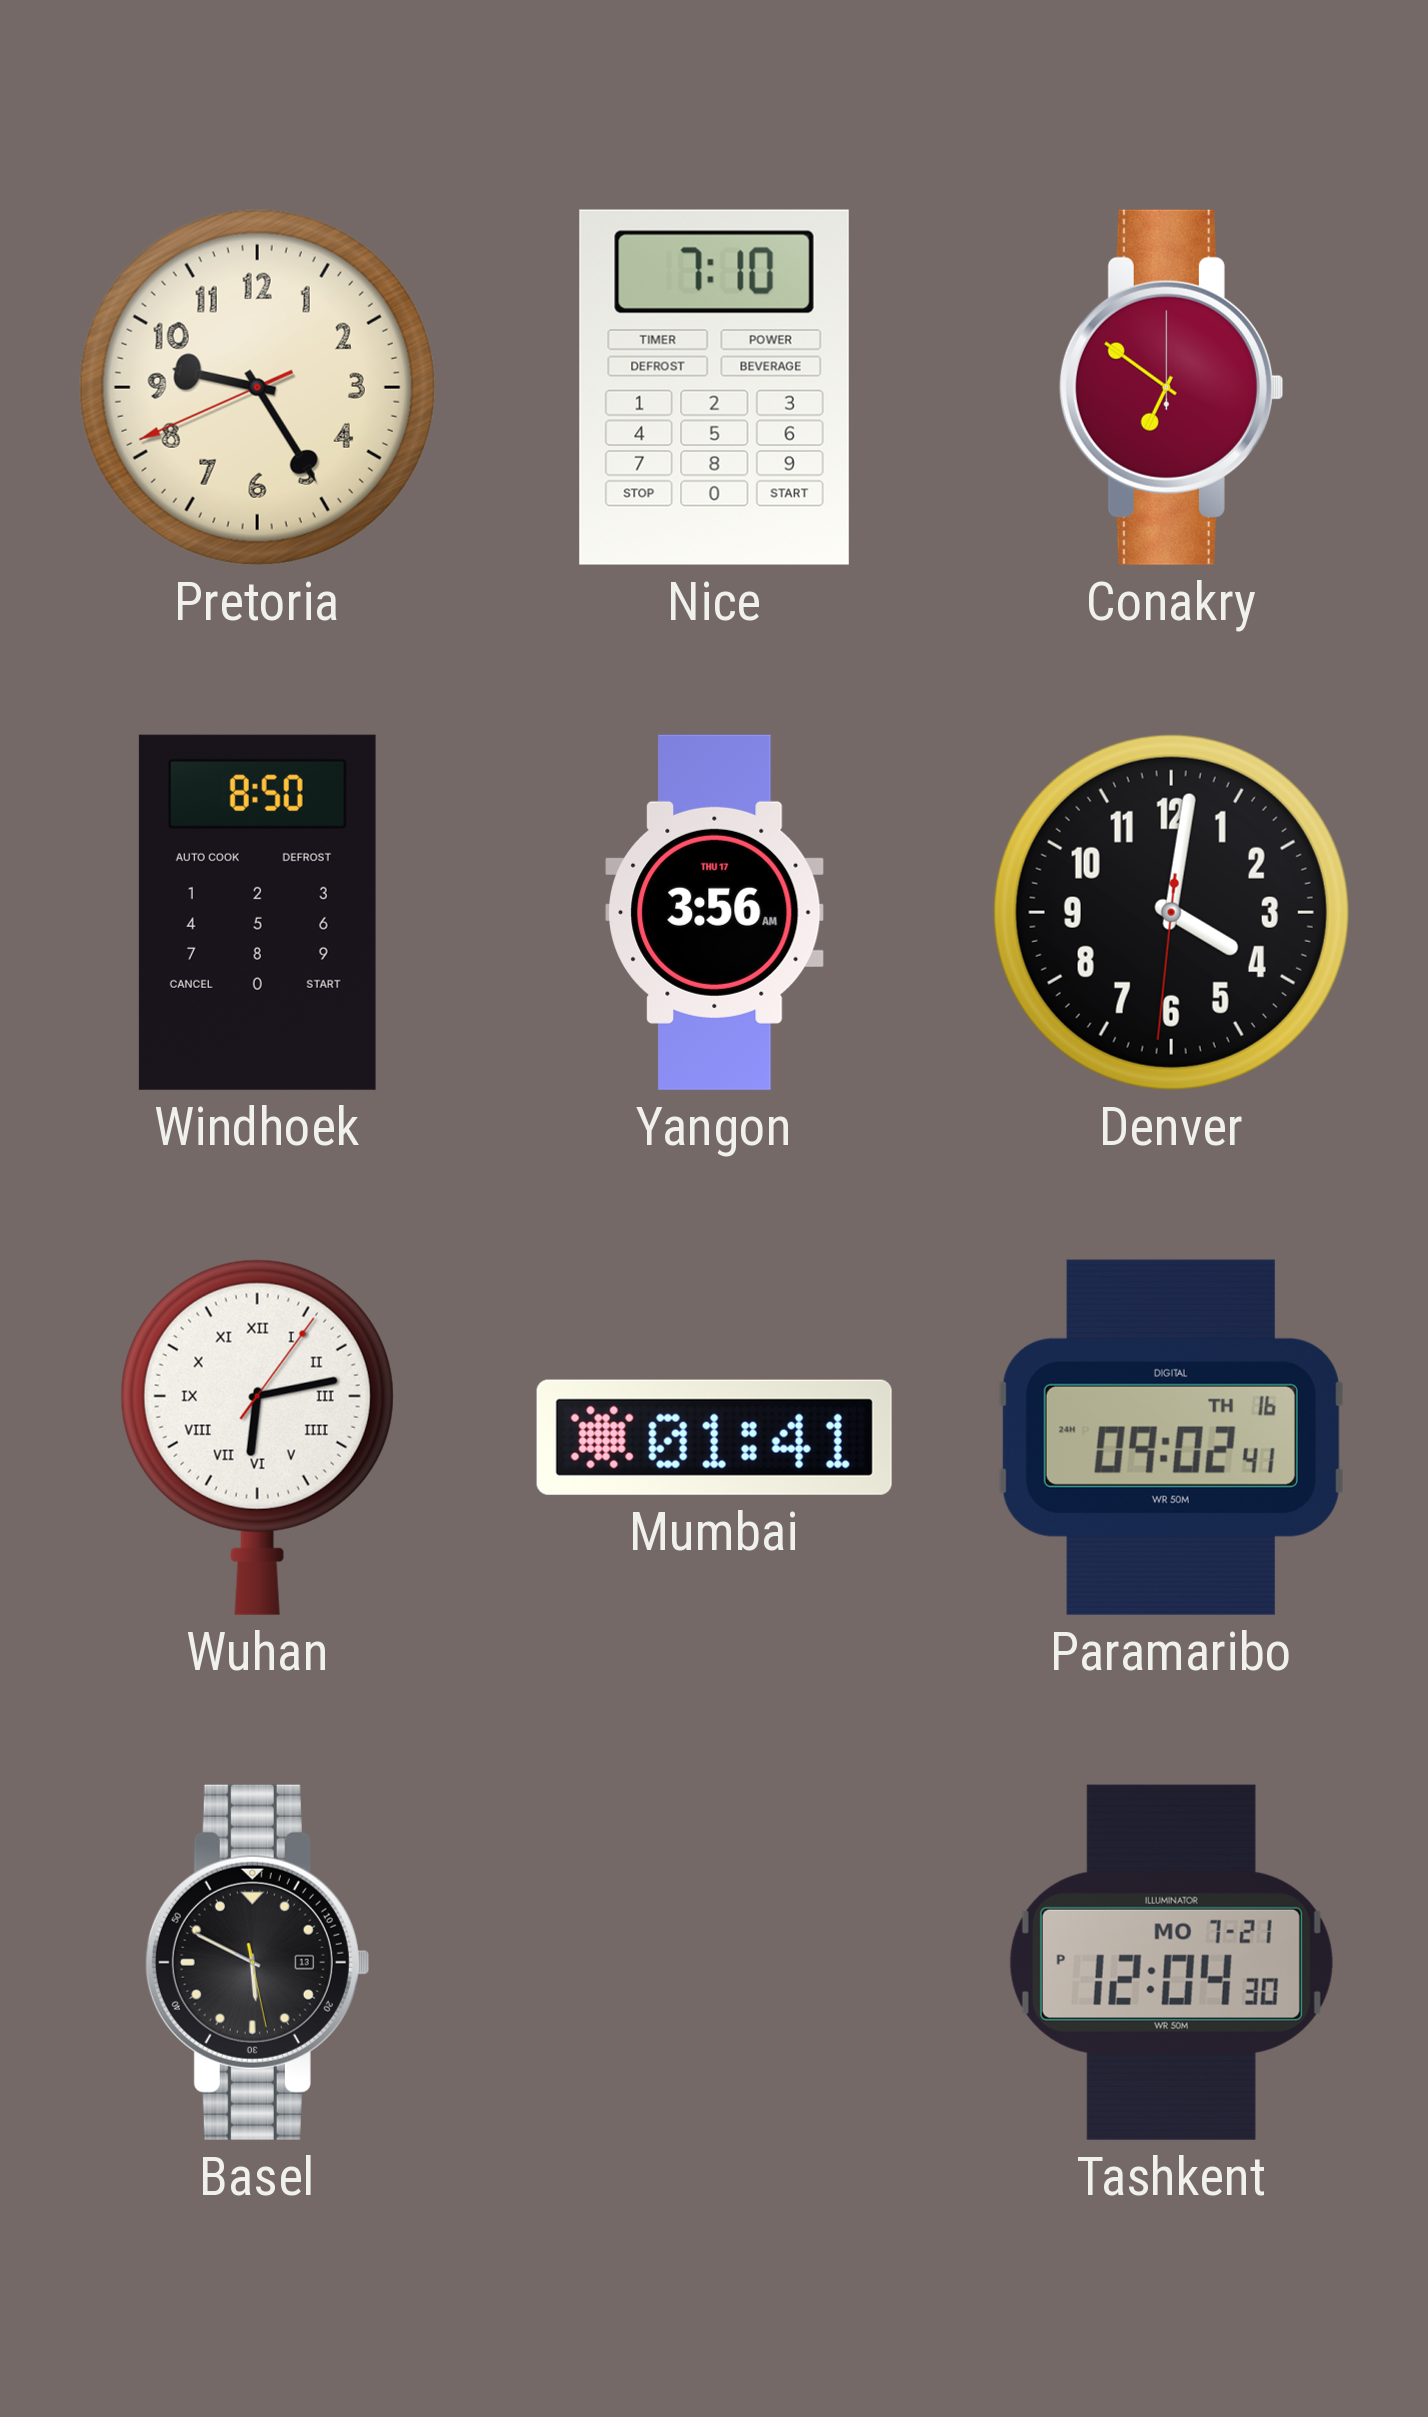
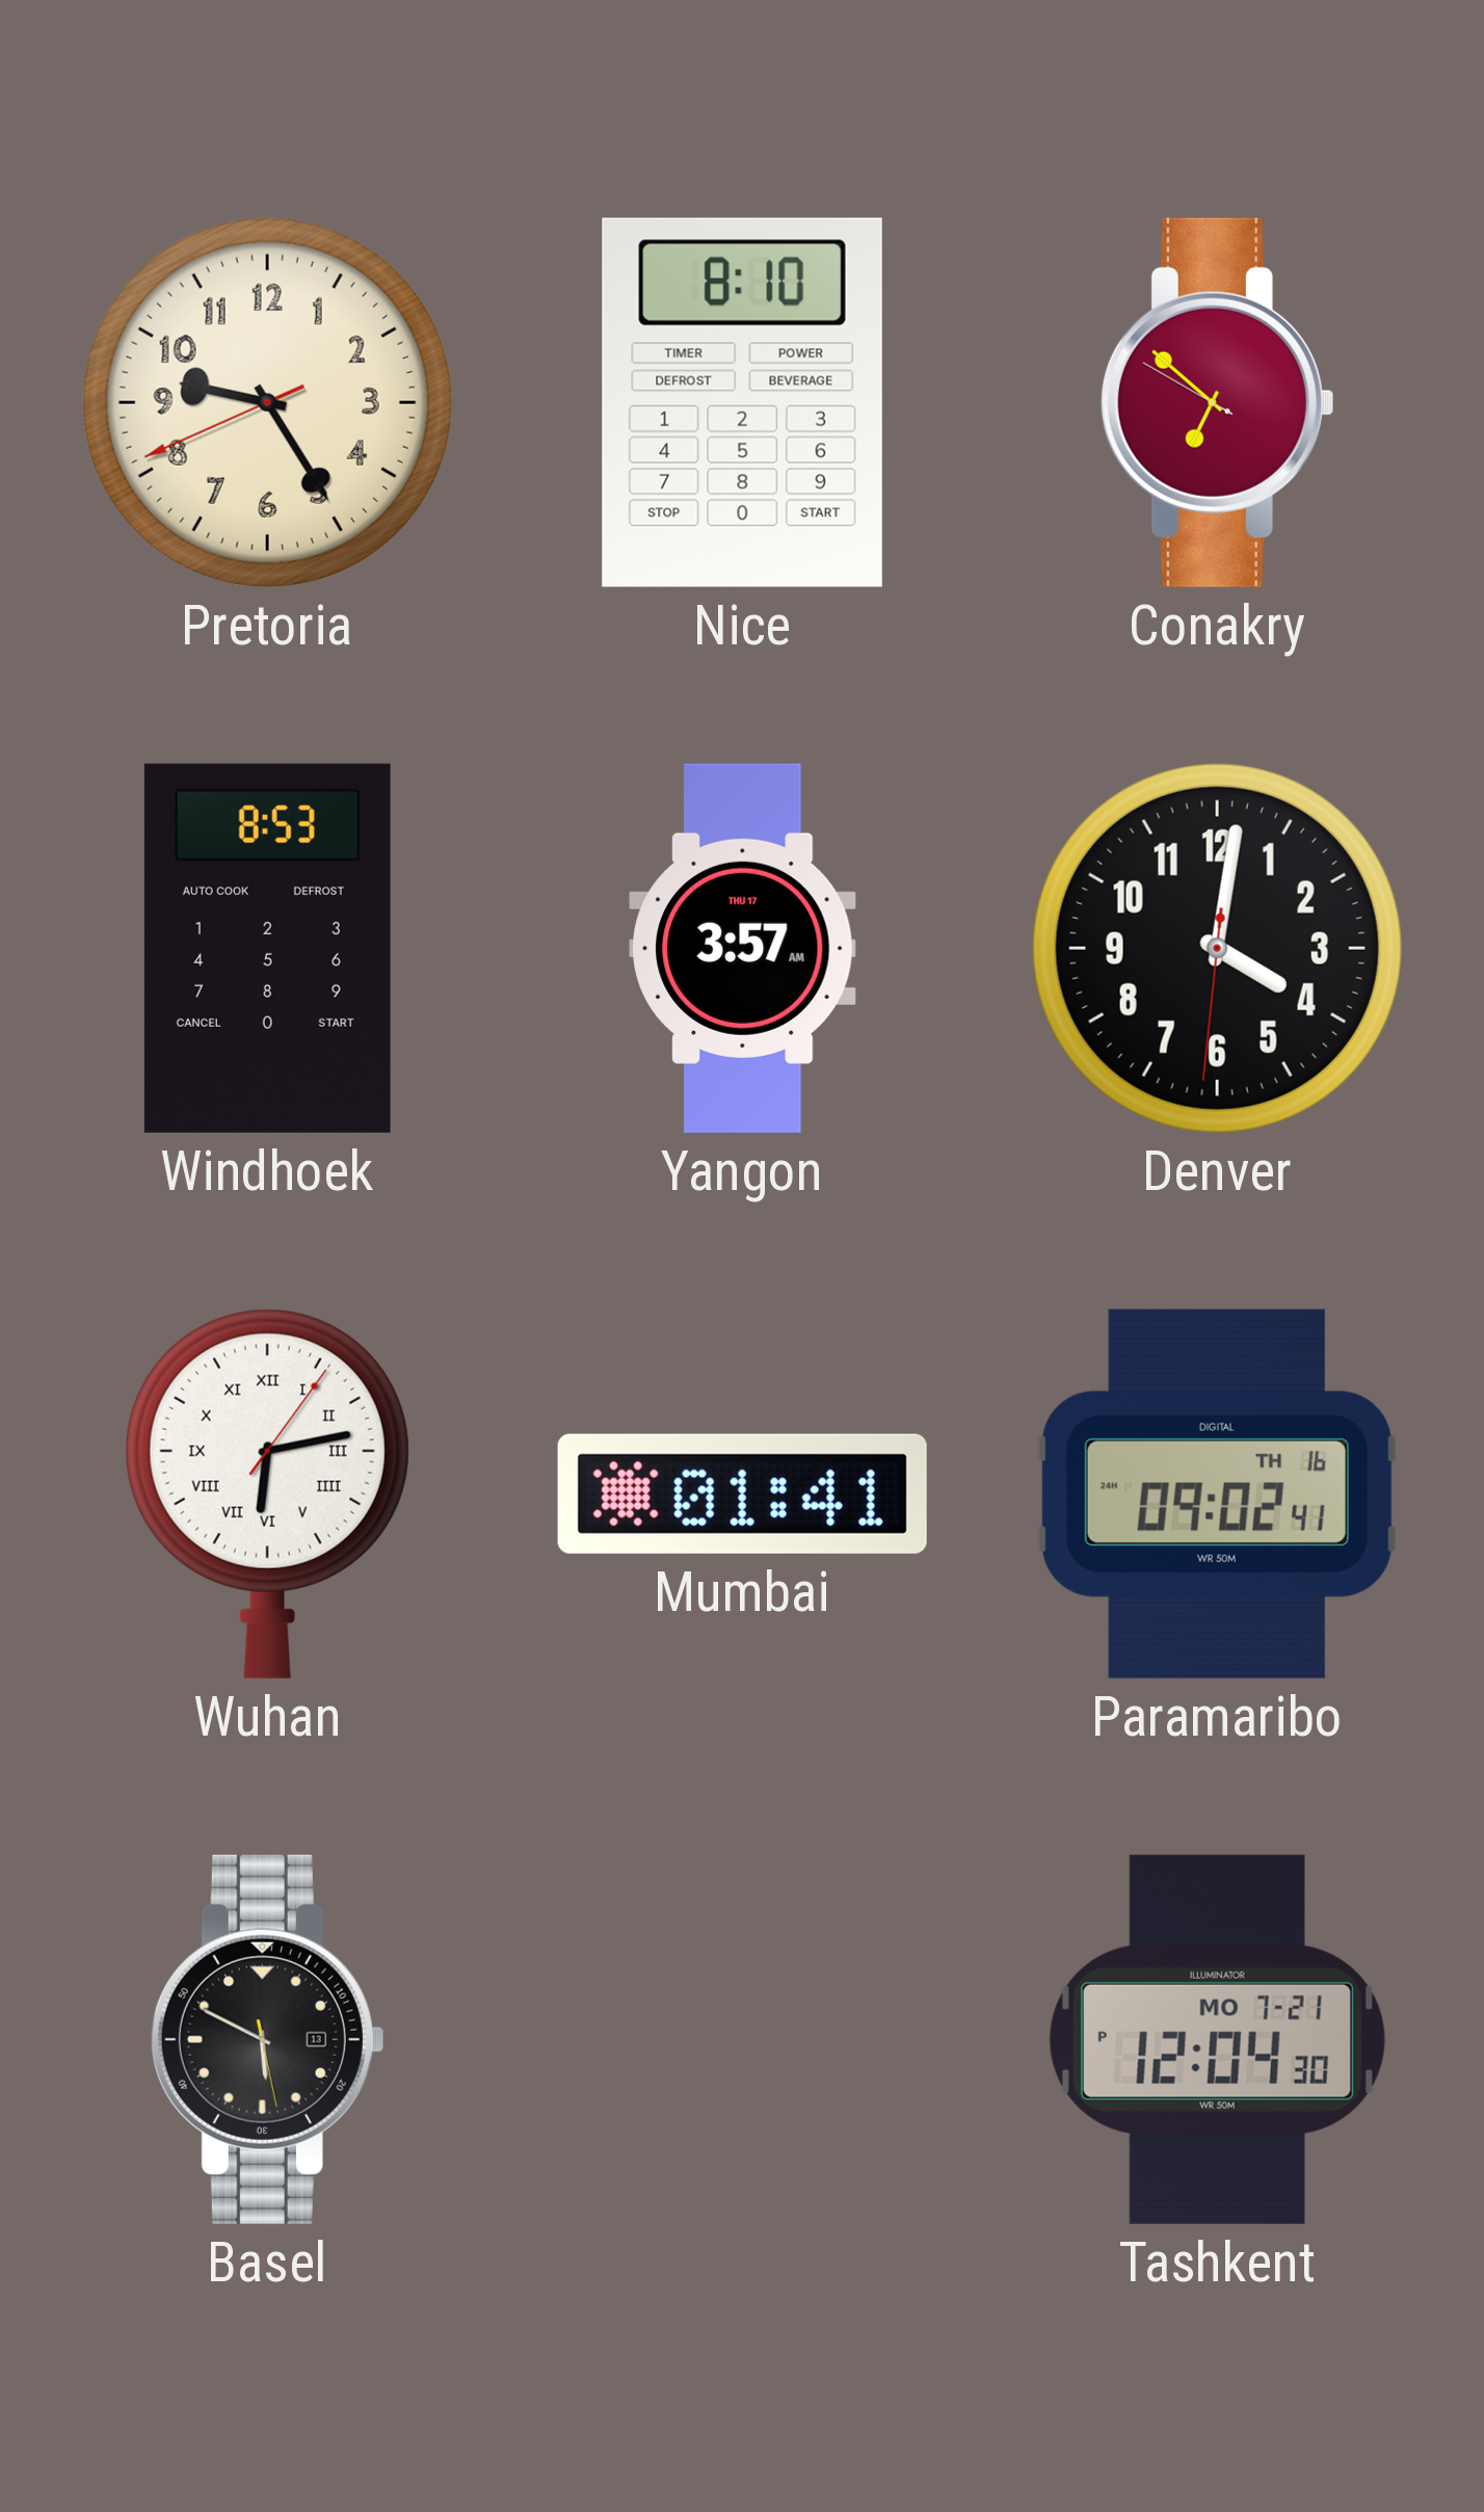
Nice: 7:10 -> 8:10
Conakry: 6:51:00 -> 6:51:50
Windhoek: 8:50 -> 8:53
Yangon: 3:56 -> 3:57
